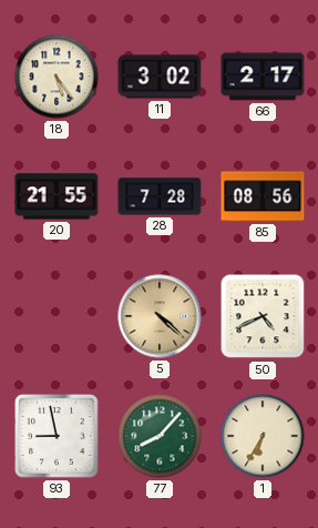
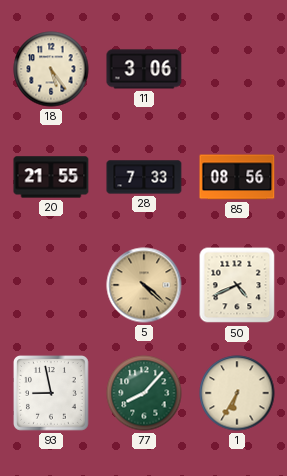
11: 3:02 -> 3:06
66: 2:17 -> none
28: 7:28 -> 7:33
